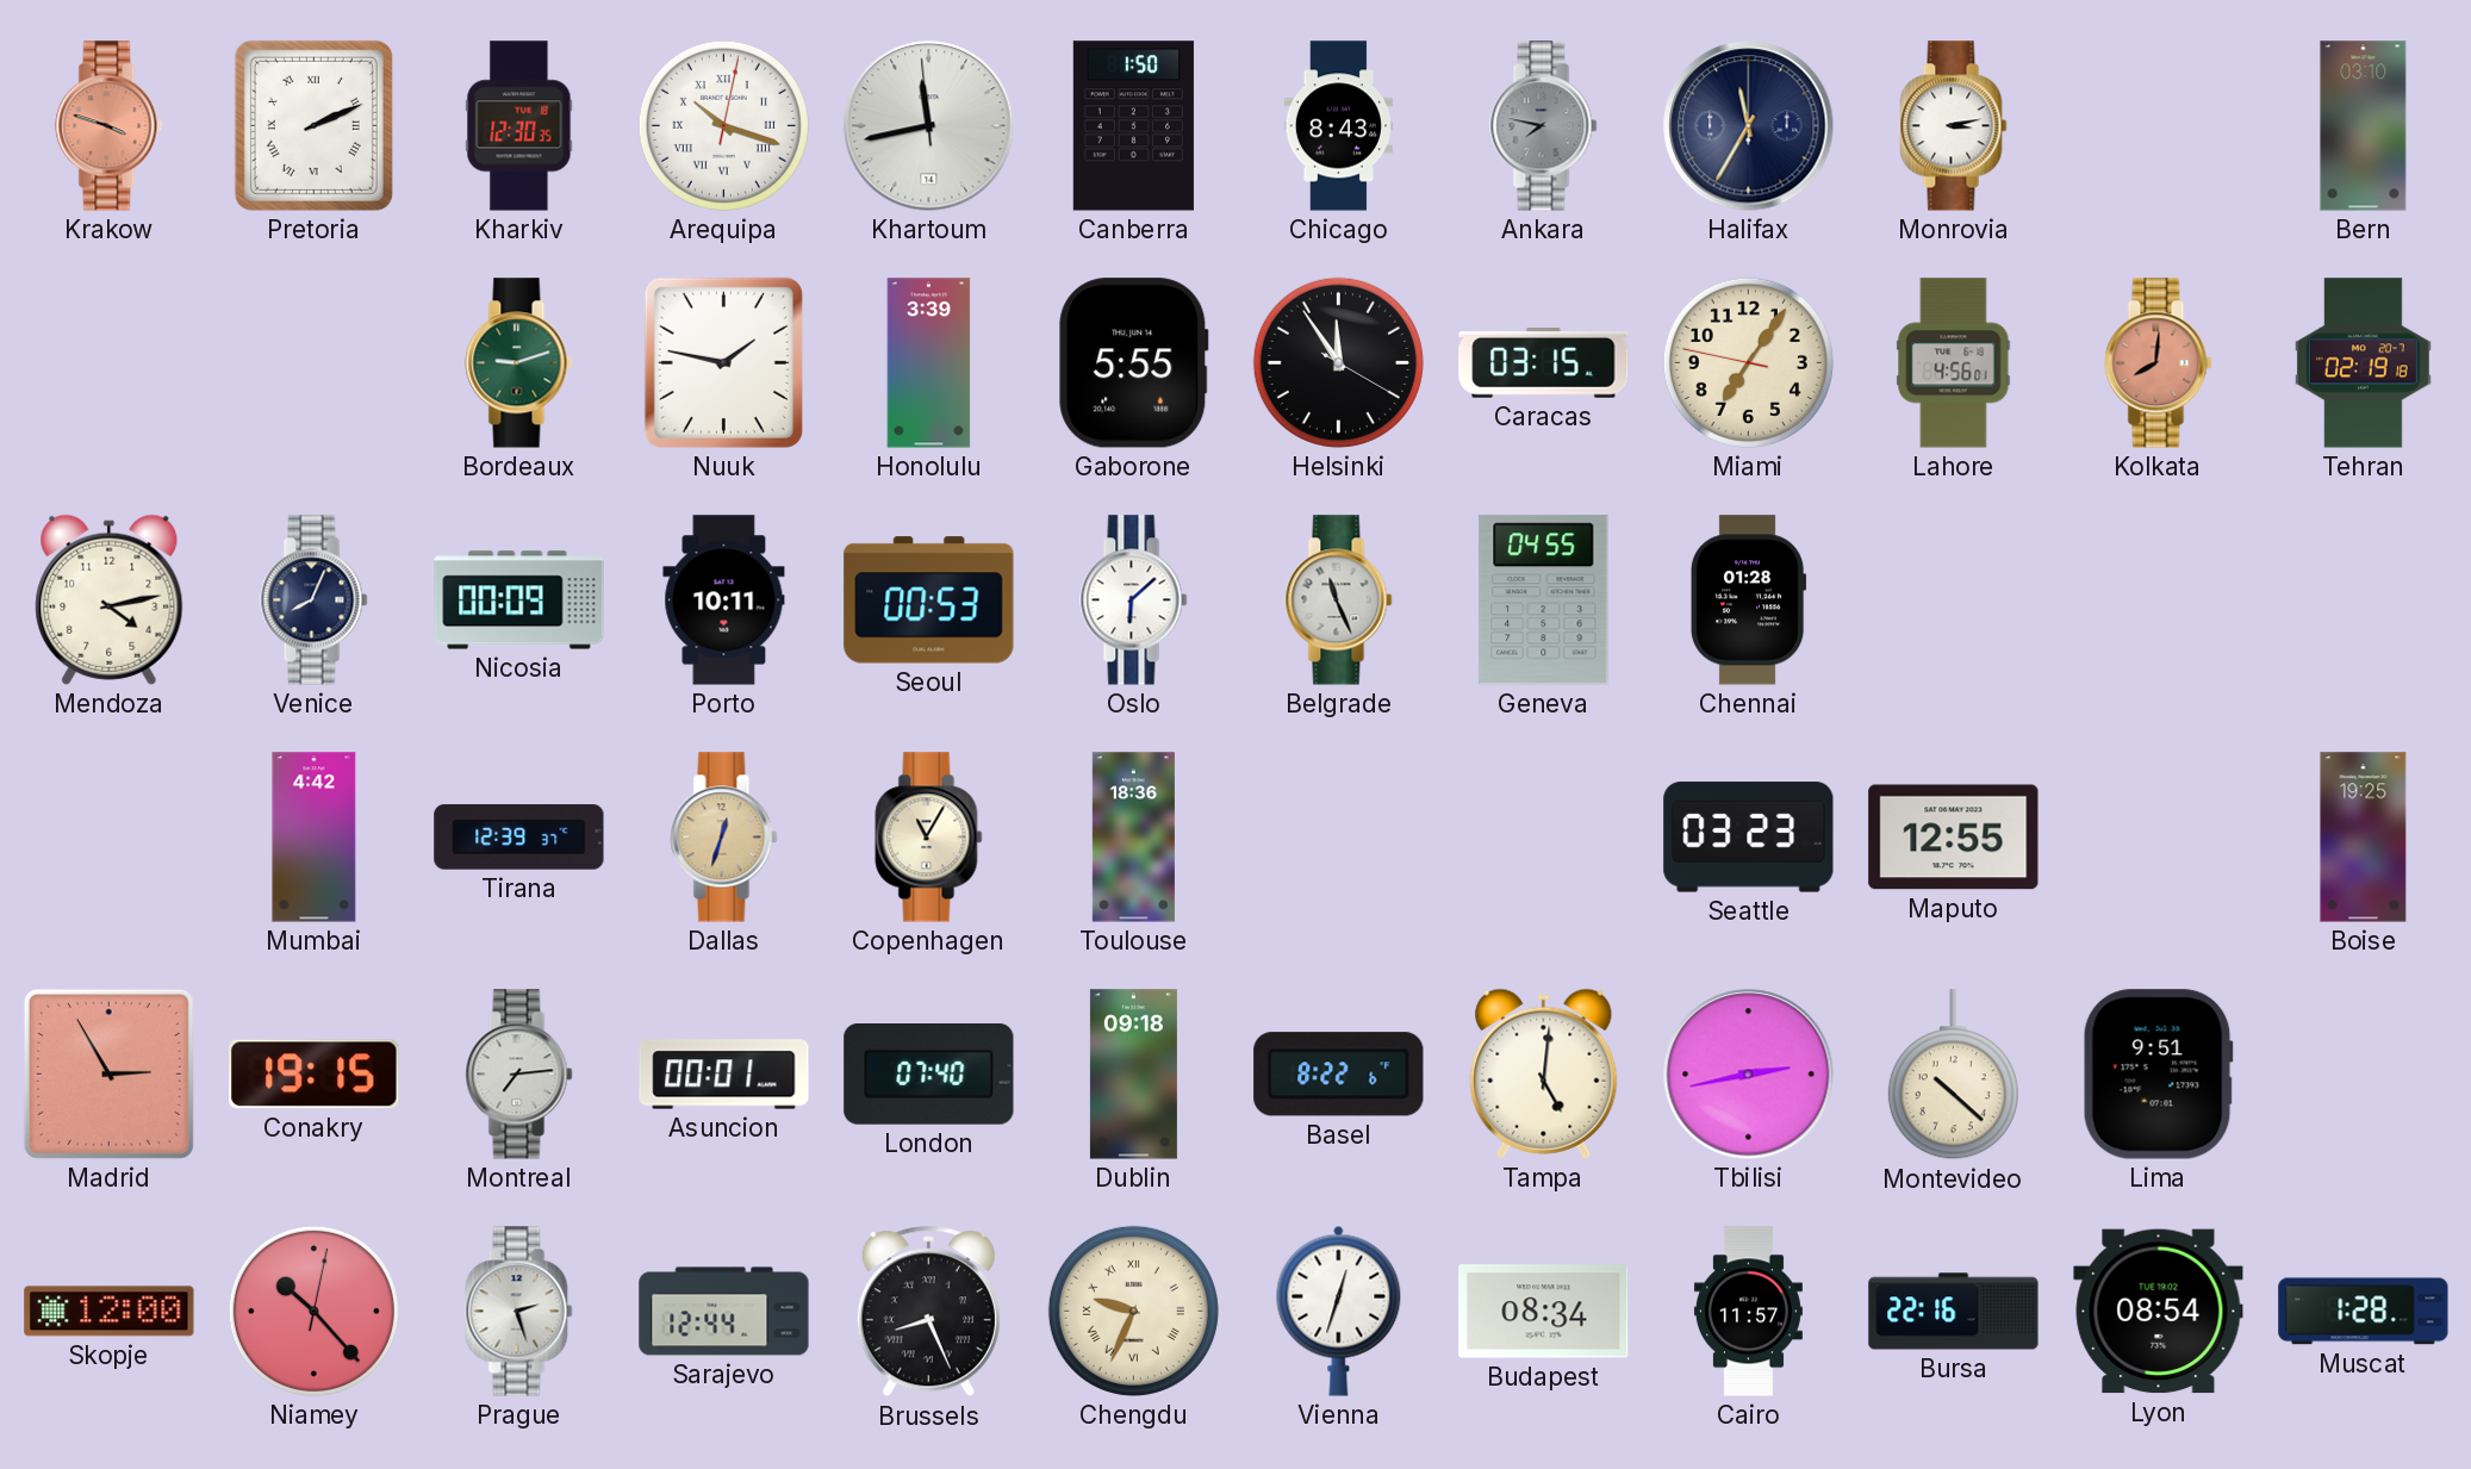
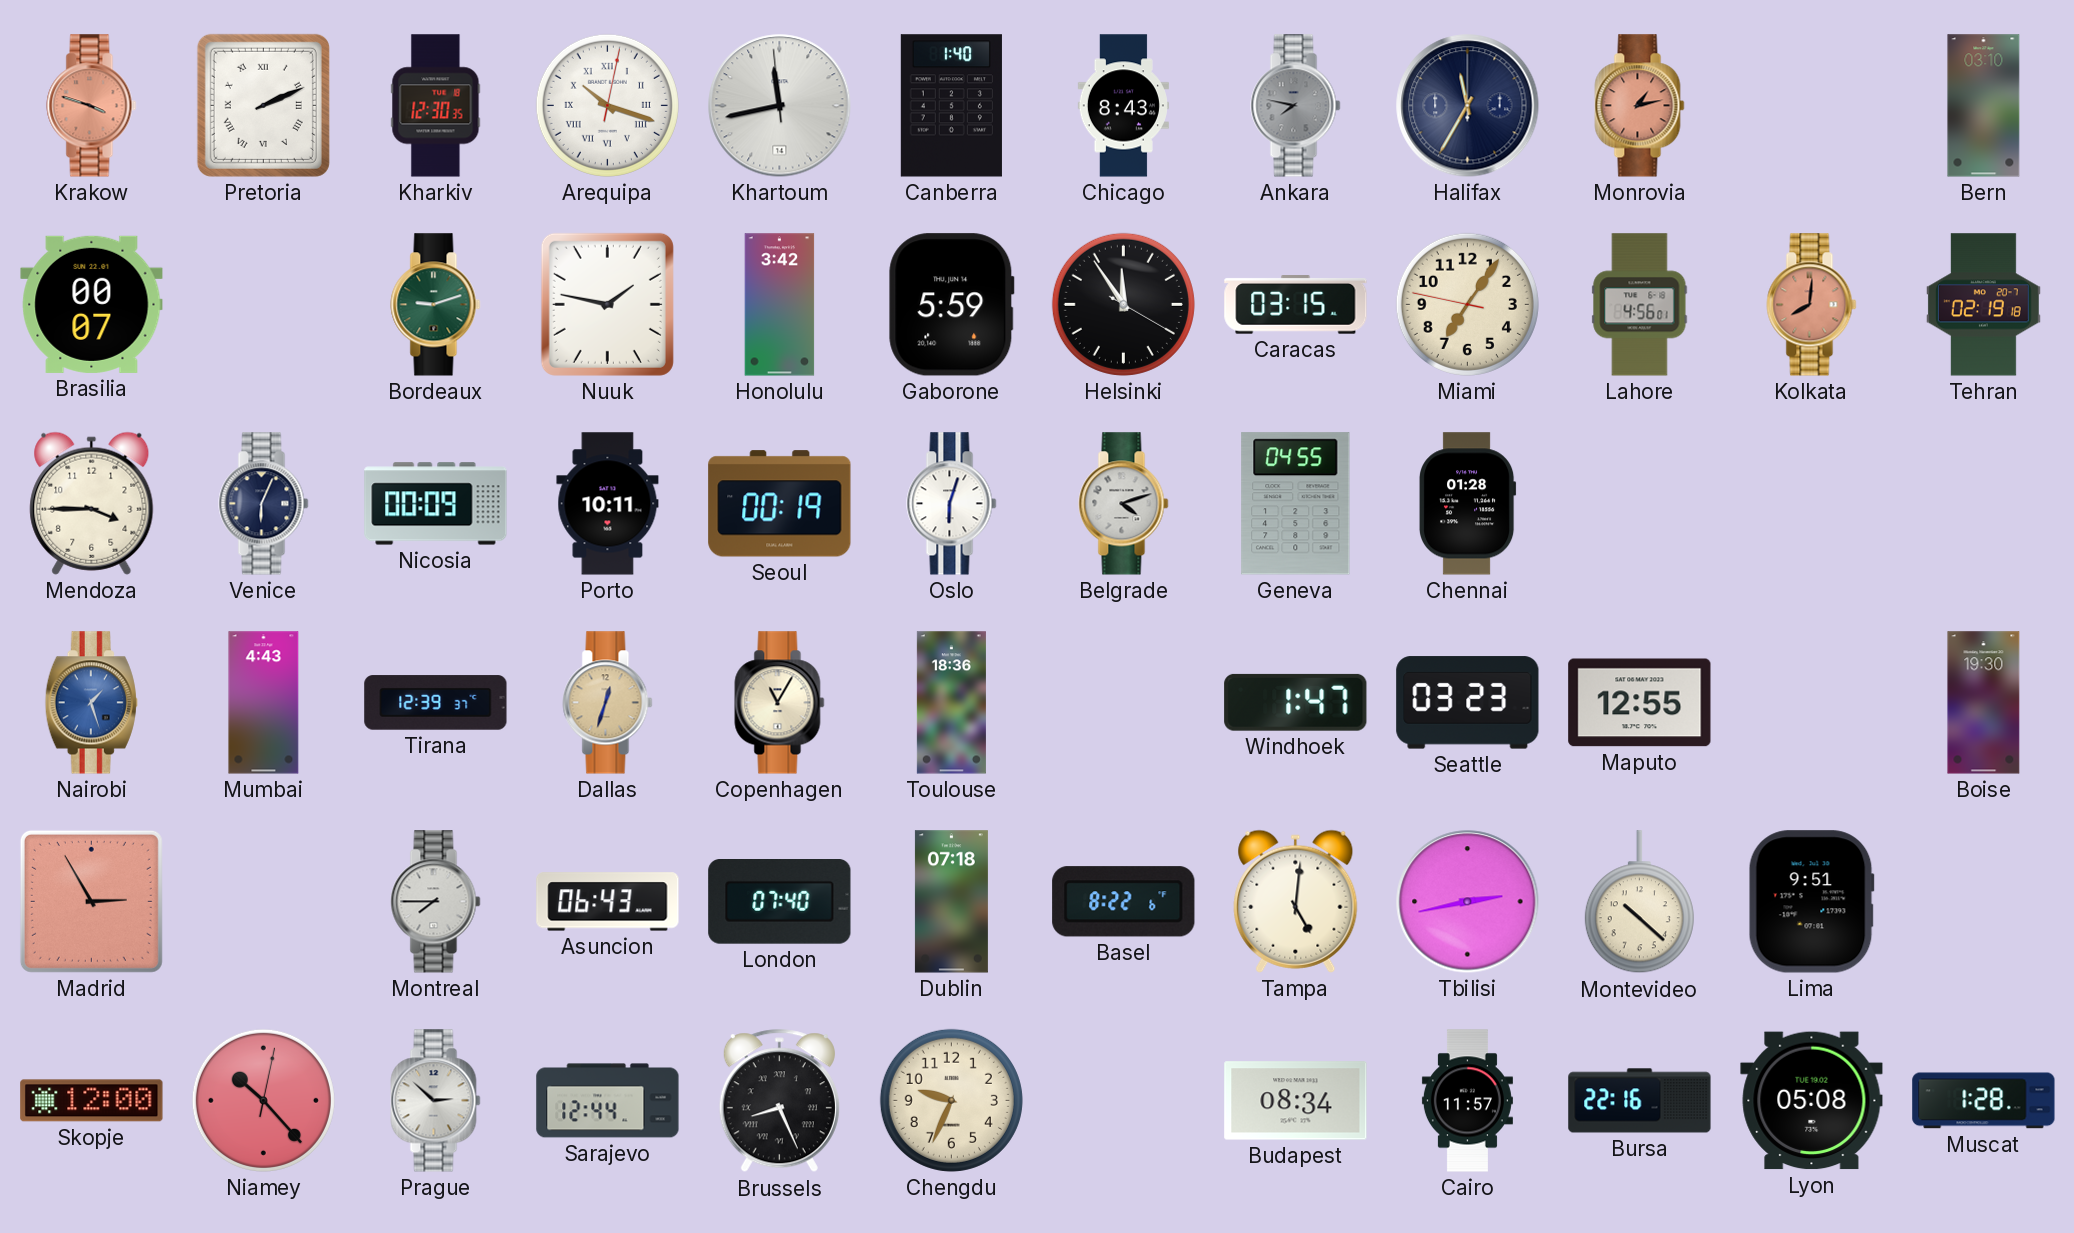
Canberra: 1:50 -> 1:40
Monrovia: 3:13 -> 1:13
Monrovia dial: white -> salmon
Brasilia: none -> 00:07
Honolulu: 3:39 -> 3:42
Gaborone: 5:55 -> 5:59
Mendoza: 4:13 -> 3:45
Venice: 8:04 -> 6:04
Seoul: 00:53 -> 00:19
Oslo: 6:08 -> 6:03
Belgrade: 11:26 -> 4:12
Nairobi: none -> 1:27
Mumbai: 4:42 -> 4:43
Windhoek: none -> 1:47
Boise: 19:25 -> 19:30
Conakry: 19:15 -> none
Montreal: 7:14 -> 7:45
Asuncion: 00:01 -> 06:43
Dublin: 09:18 -> 07:18
Prague: 2:27 -> 2:52
Chengdu numerals: Roman -> Arabic
Vienna: 12:33 -> none
Lyon: 08:54 -> 05:08
